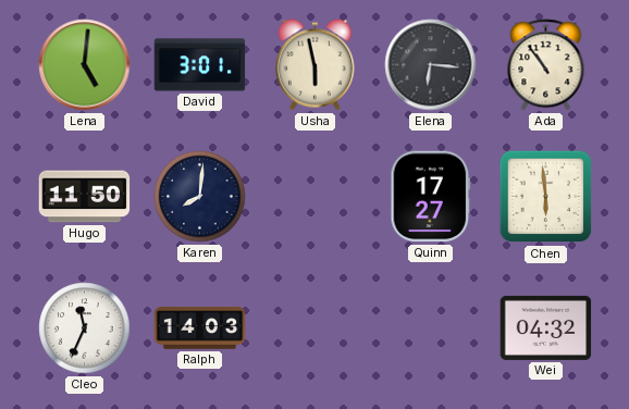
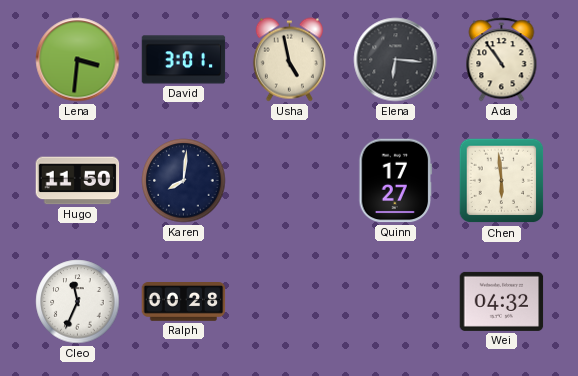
Lena: 5:01 -> 3:31
Usha: 5:58 -> 4:58
Ralph: 14:03 -> 00:28
